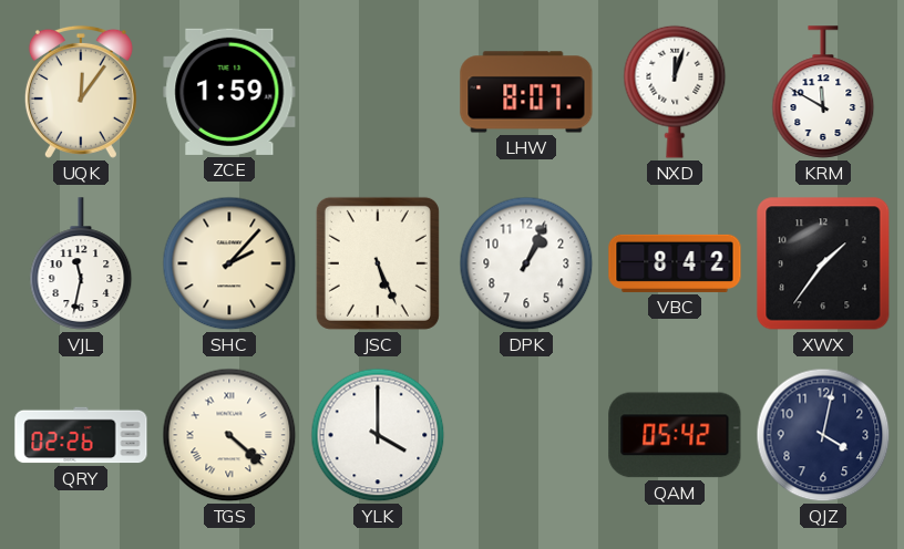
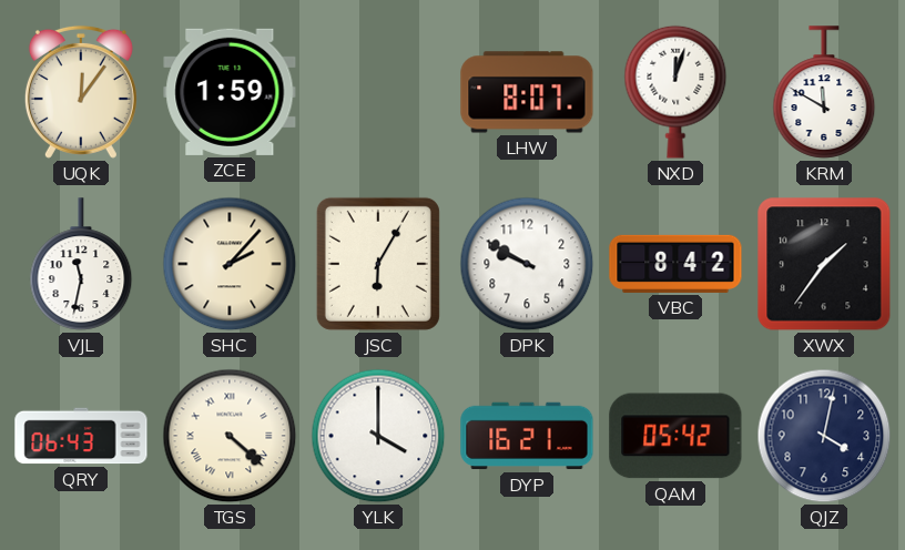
JSC: 5:26 -> 6:05
DPK: 1:04 -> 9:50
QRY: 02:26 -> 06:43
DYP: none -> 16:21
